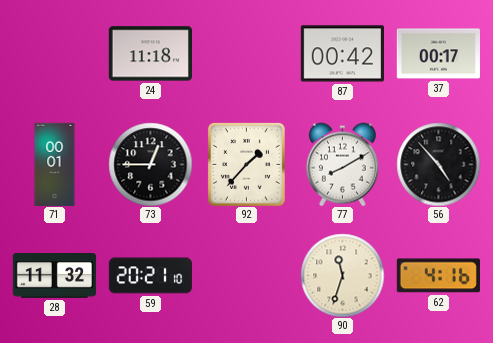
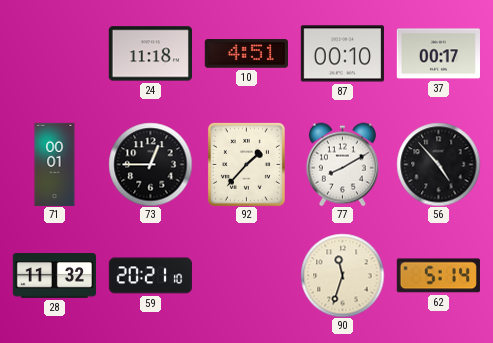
10: none -> 4:51
87: 00:42 -> 00:10
62: 4:16 -> 5:14
